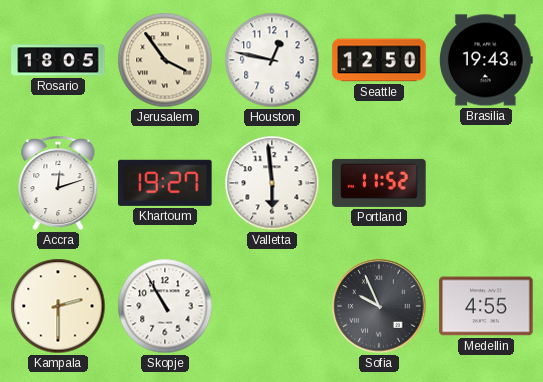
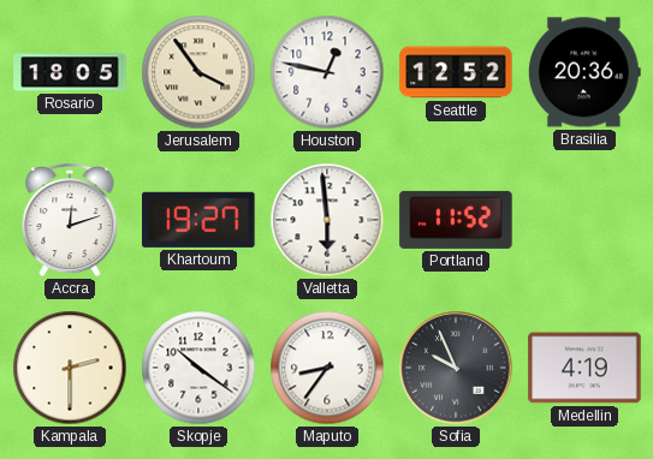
Seattle: 12:50 -> 12:52
Brasilia: 19:43 -> 20:36
Skopje: 10:55 -> 10:21
Maputo: none -> 8:36
Medellin: 4:55 -> 4:19
